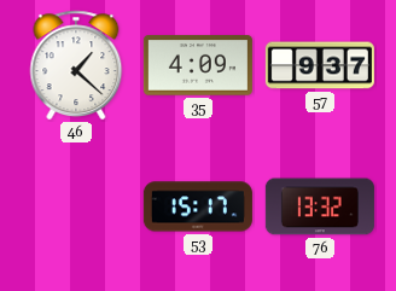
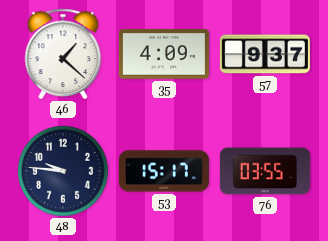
48: none -> 9:46
76: 13:32 -> 03:55
